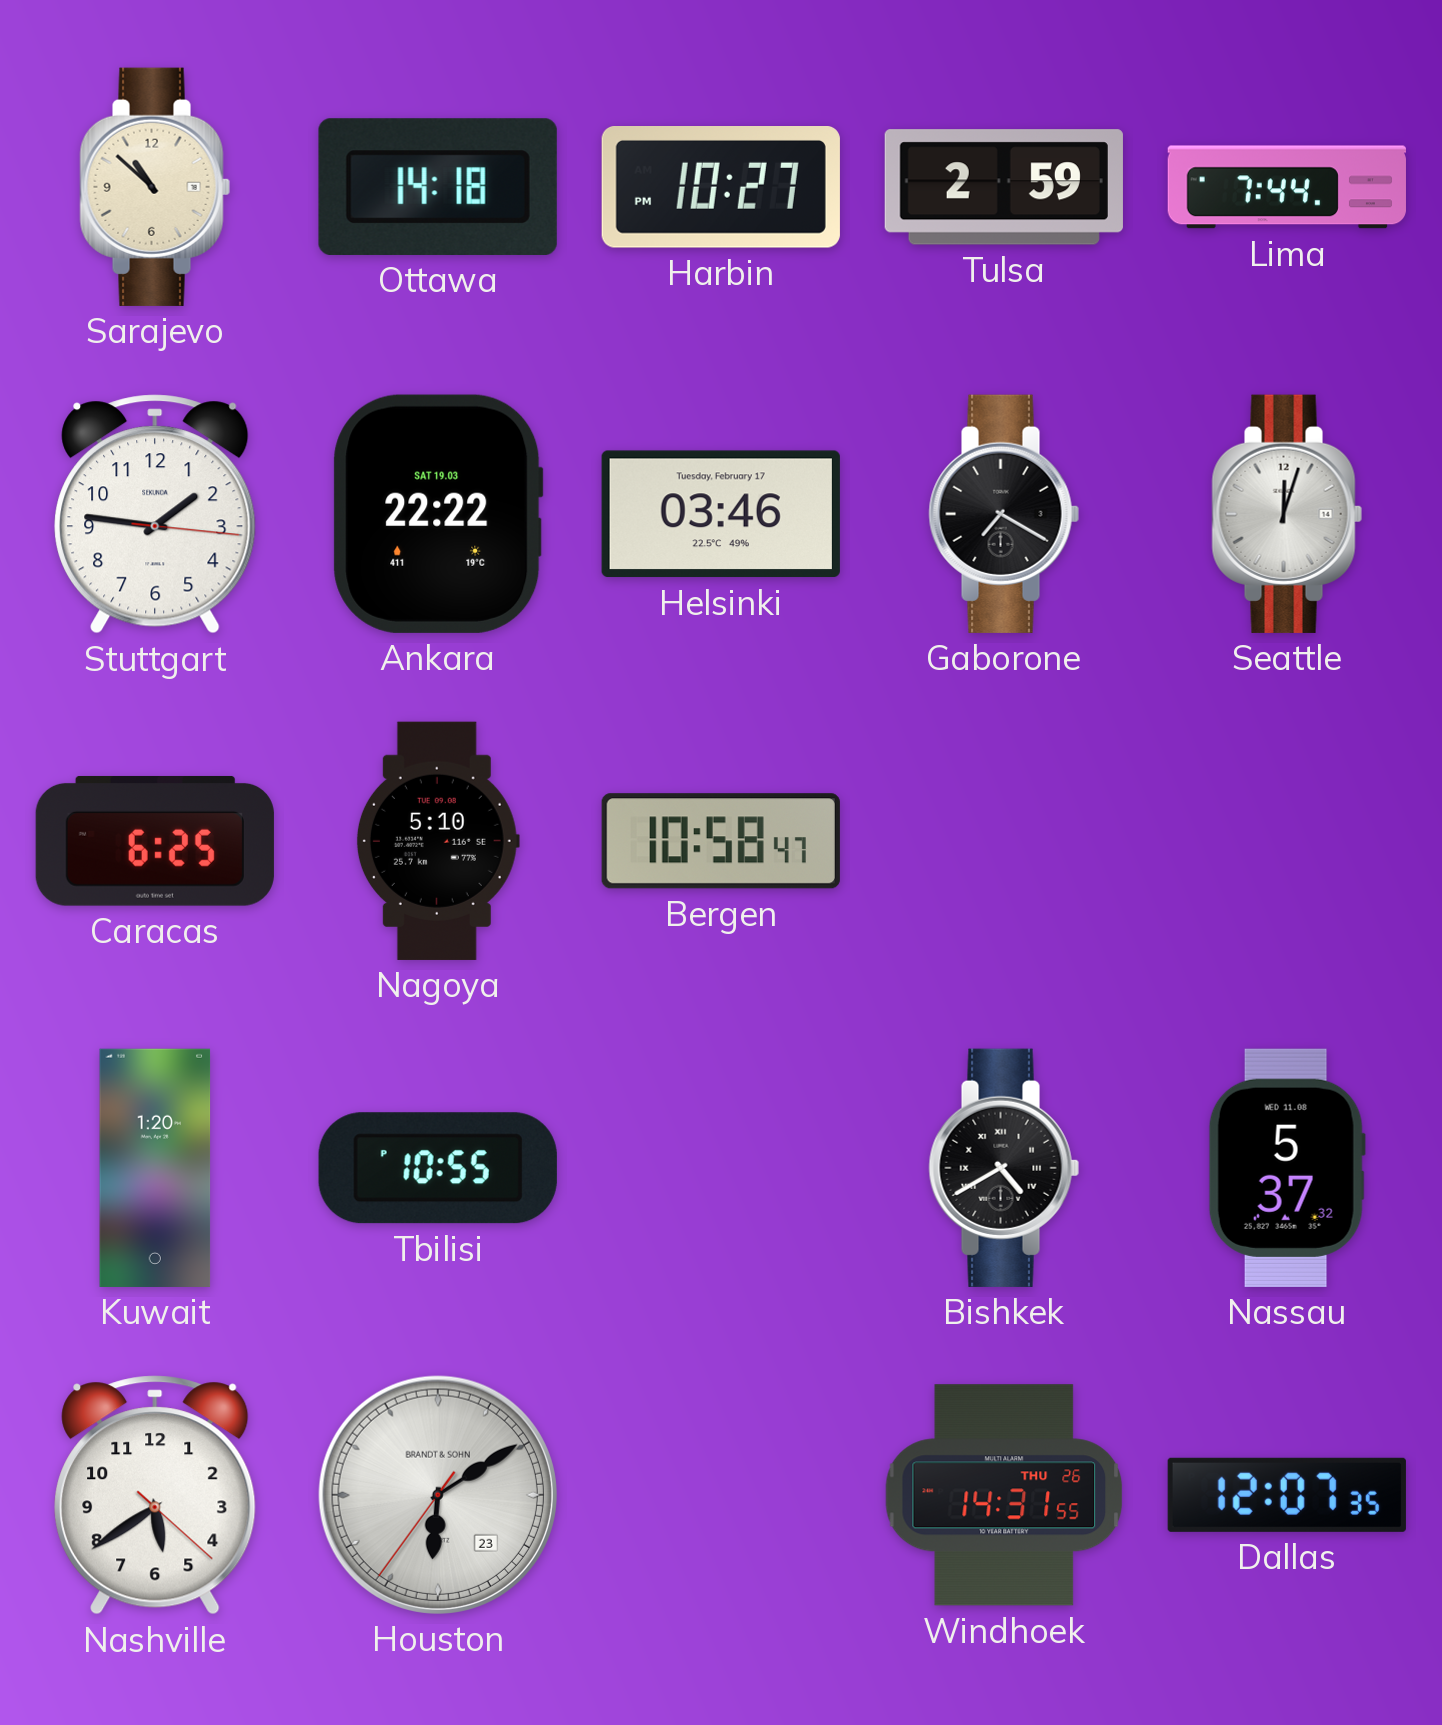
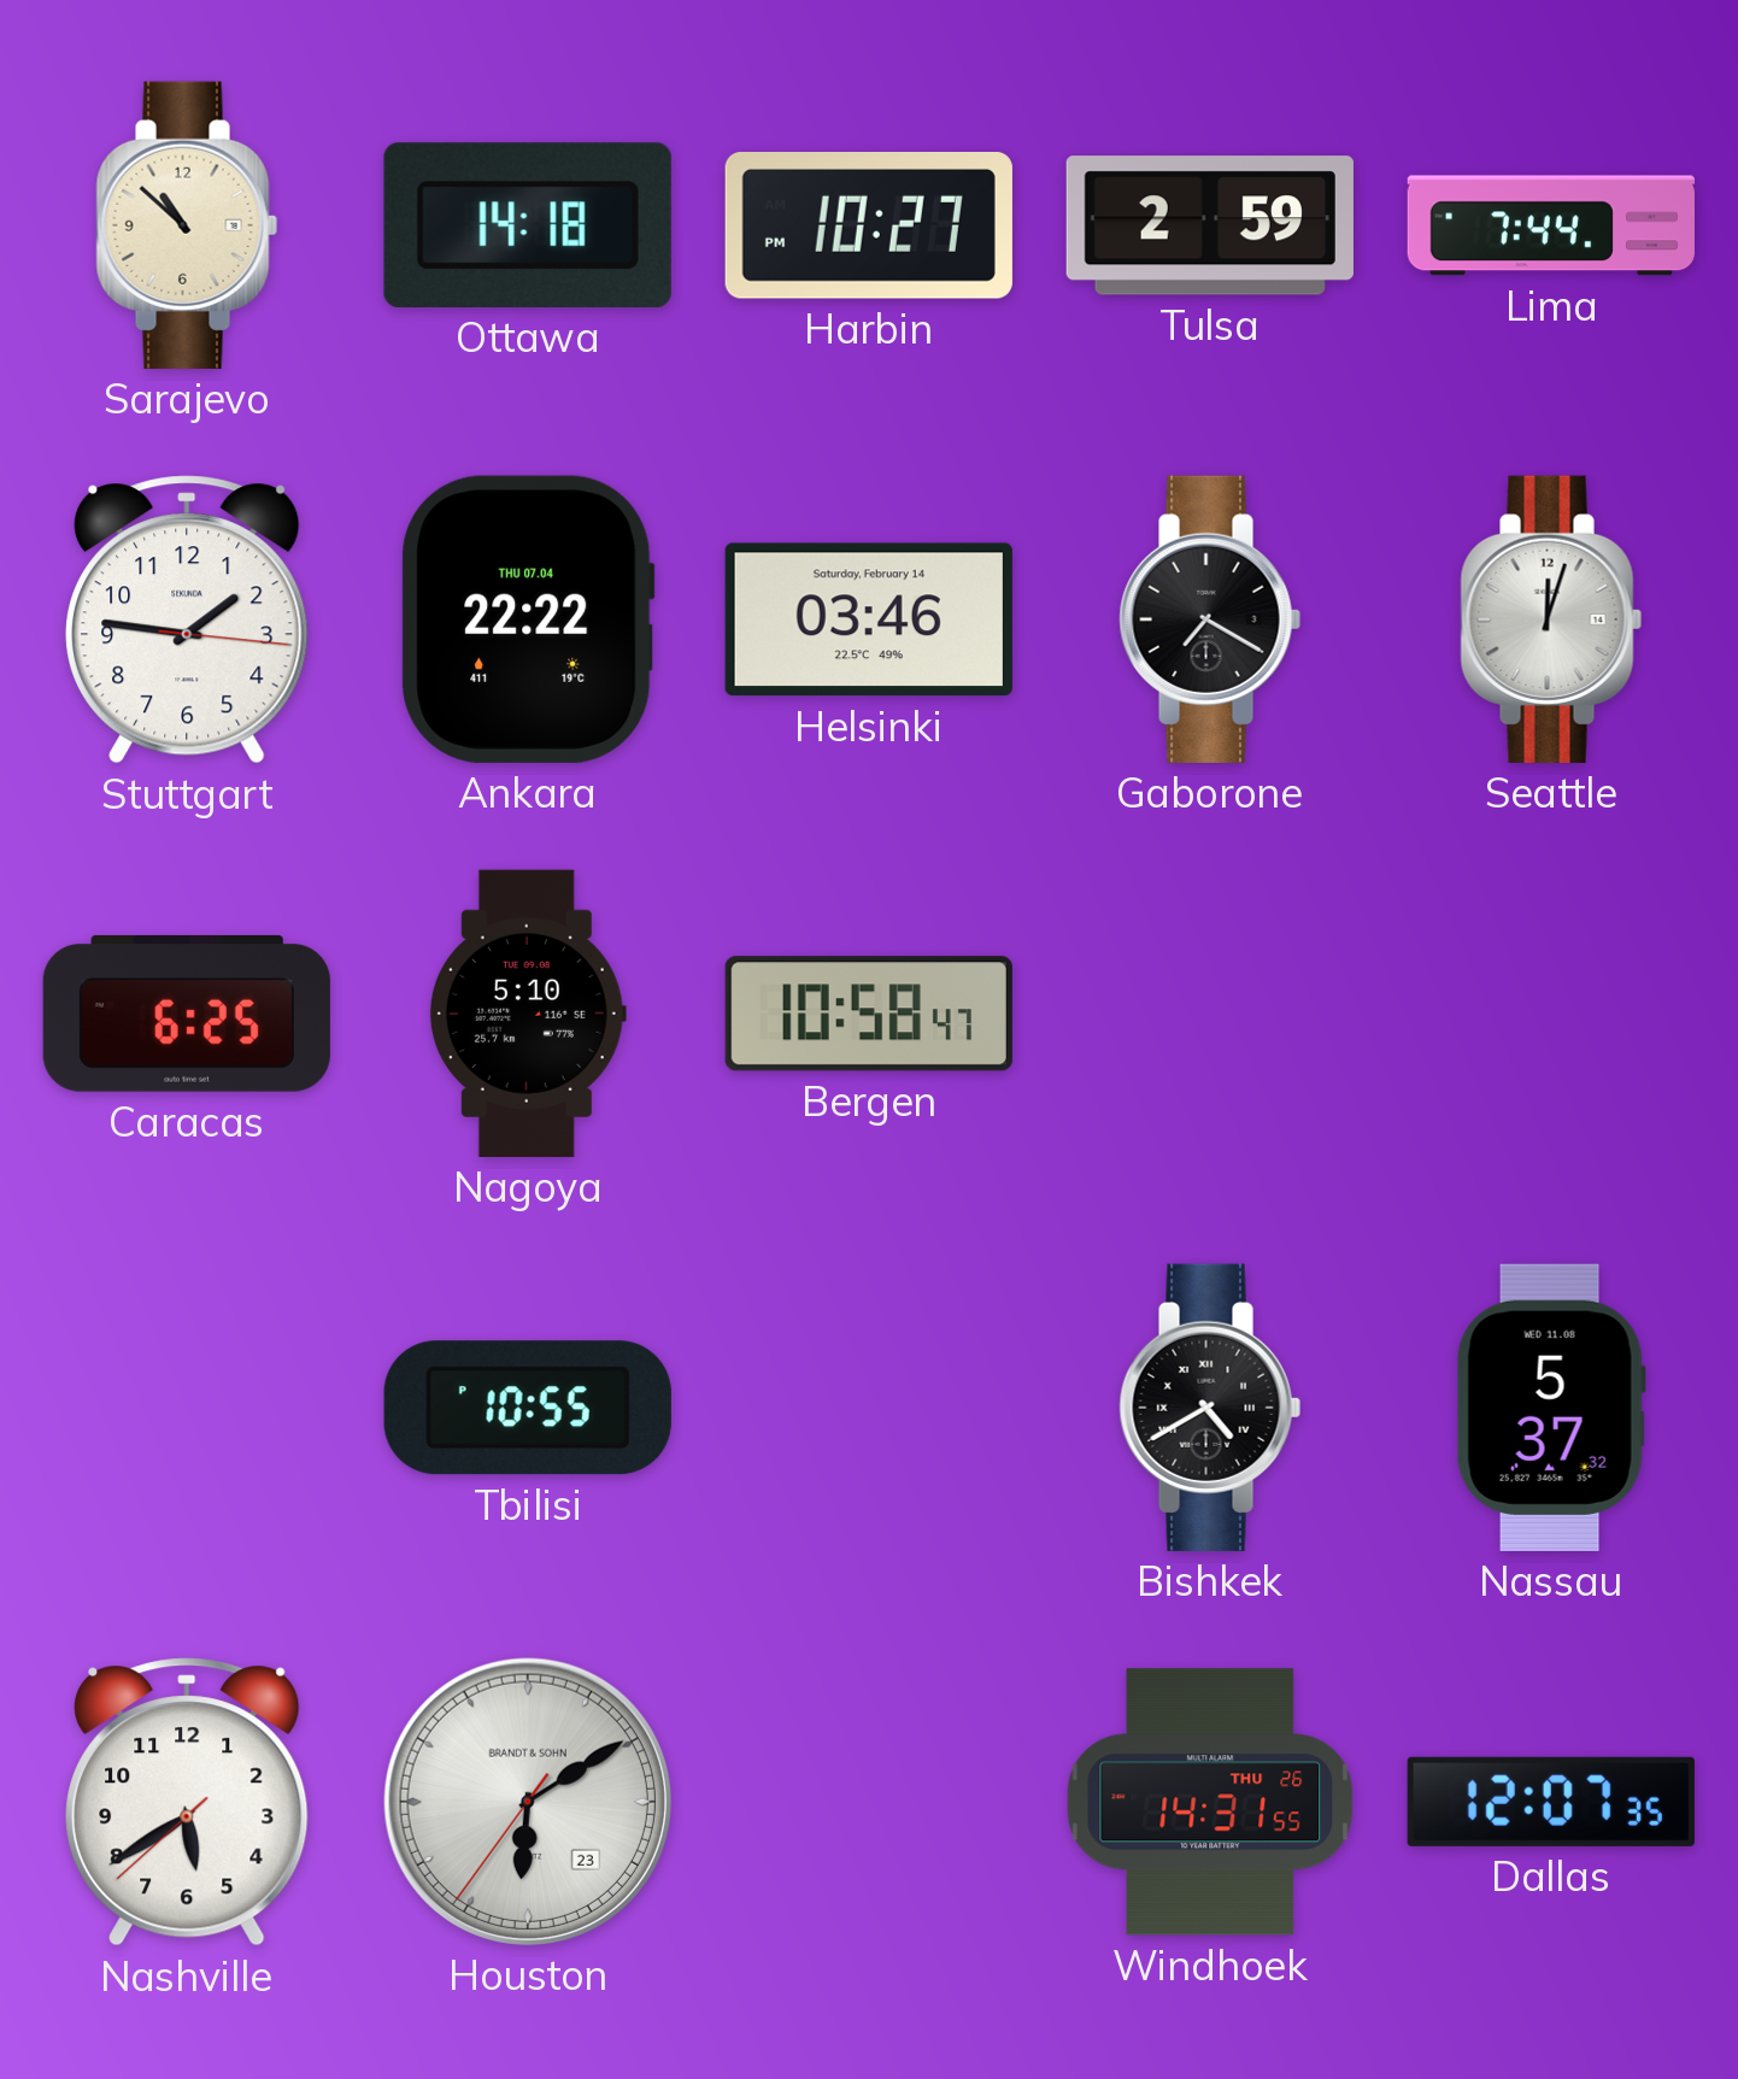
Ankara date: SAT 19.03 -> THU 07.04
Helsinki date: Tuesday, February 17 -> Saturday, February 14
Kuwait: 1:20 -> none
Nashville: 5:39:22 -> 5:39:38
